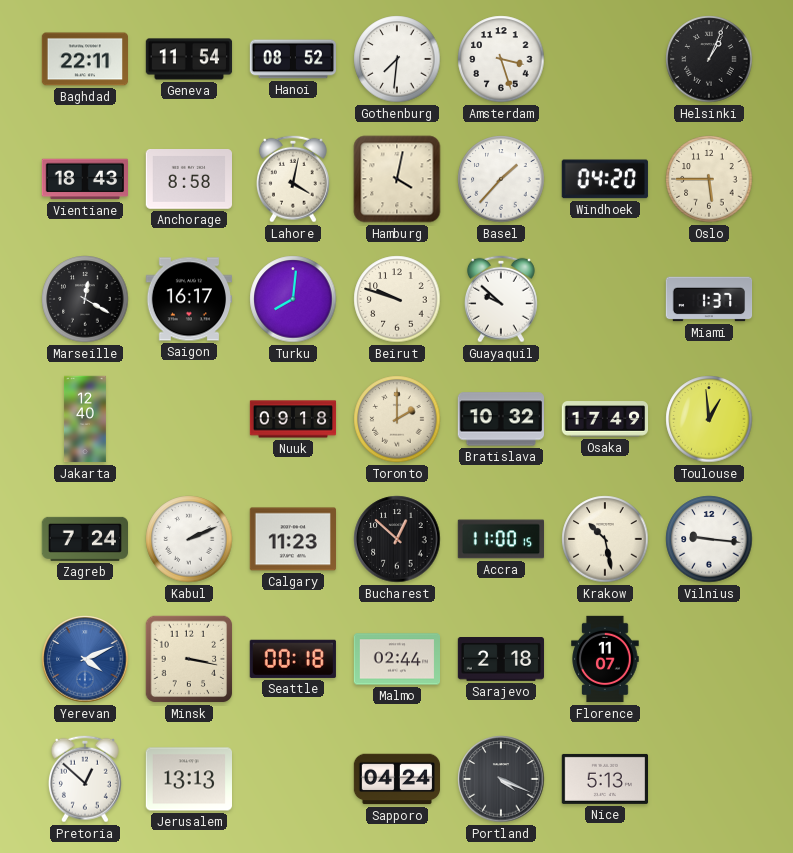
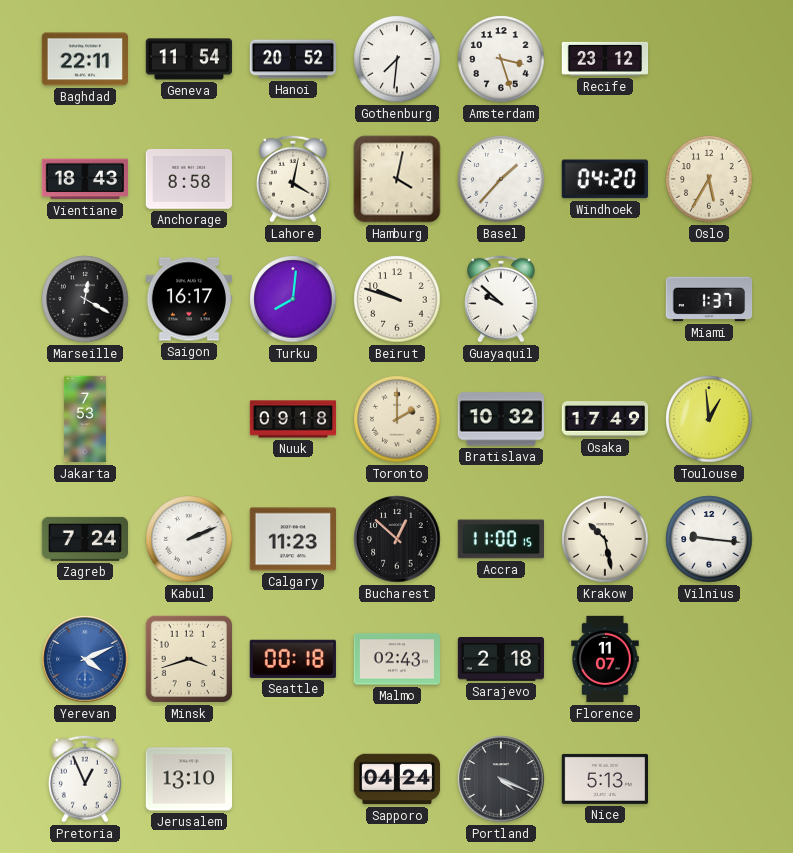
Hanoi: 08:52 -> 20:52
Recife: none -> 23:12
Helsinki: 1:04 -> none
Oslo: 5:45 -> 5:35
Jakarta: 12:40 -> 7:53
Minsk: 3:17 -> 3:42
Malmo: 02:44 -> 02:43
Pretoria: 12:52 -> 12:56
Jerusalem: 13:13 -> 13:10
